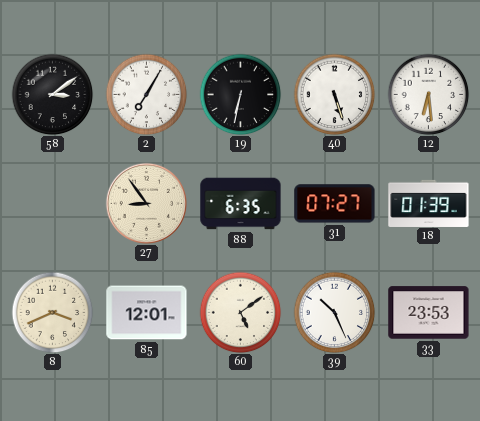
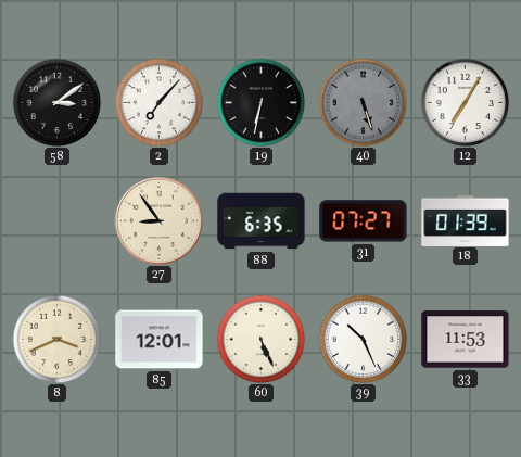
2: 7:05 -> 7:07
40 dial: white -> grey
12: 6:29 -> 7:05
60: 5:09 -> 5:26
33: 23:53 -> 11:53
